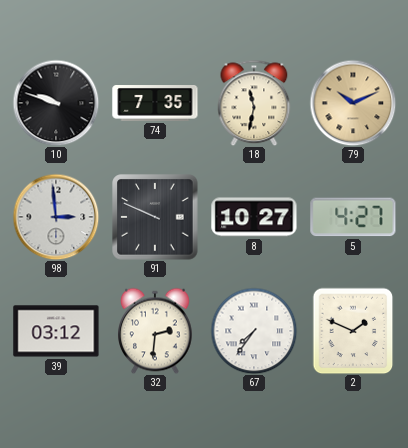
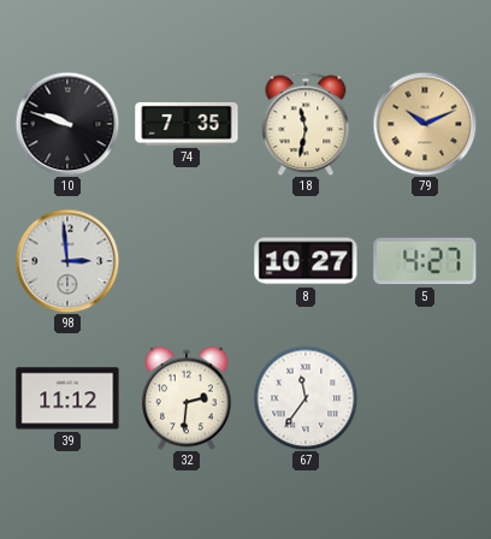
91: 9:49 -> none
39: 03:12 -> 11:12
67: 7:36 -> 11:36
2: 1:49 -> none
